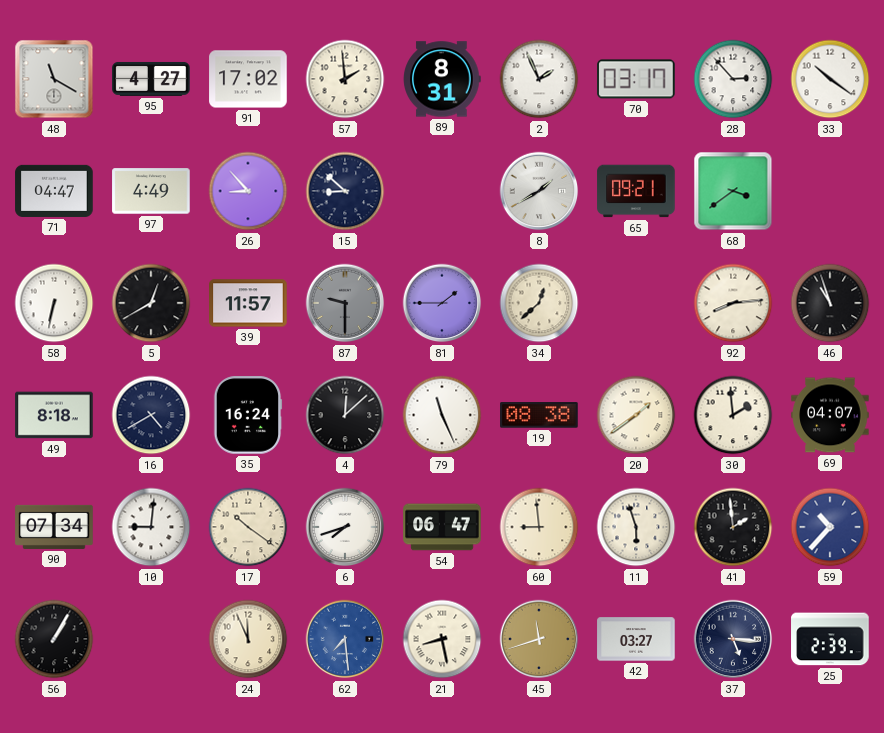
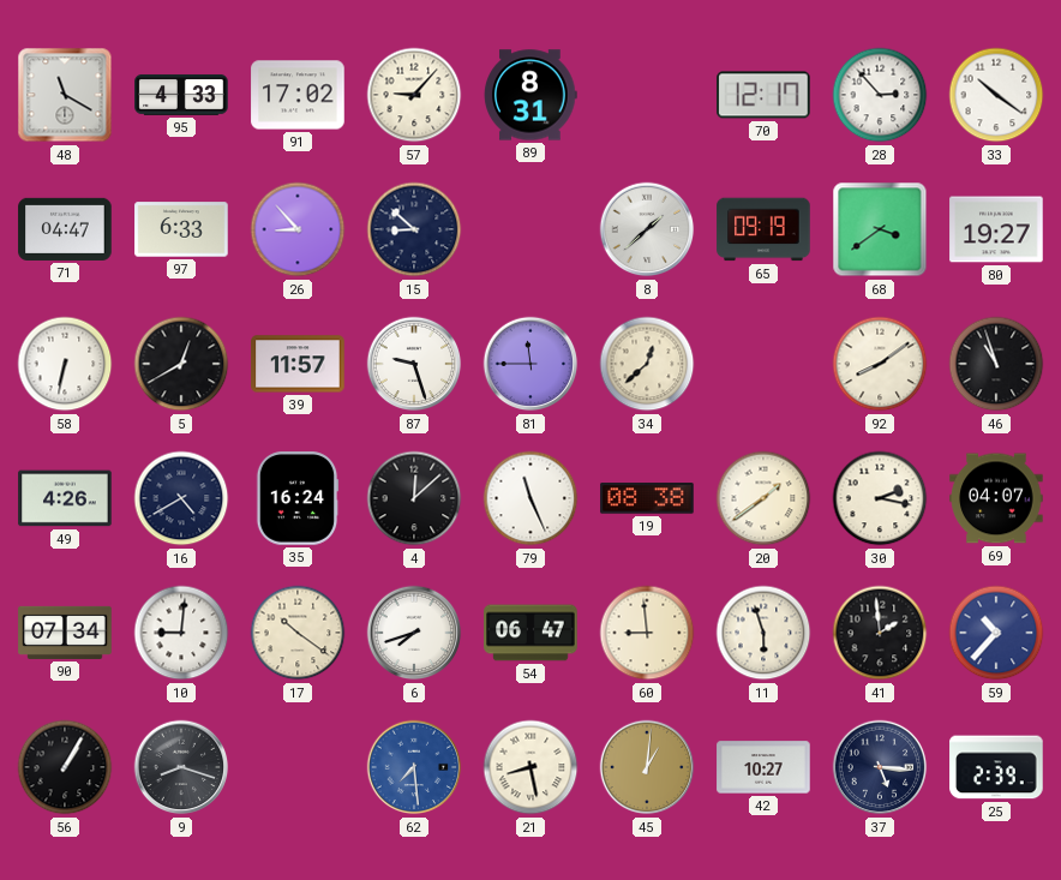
95: 4:27 -> 4:33
57: 1:59 -> 9:07
2: 1:56 -> none
70: 03:17 -> 12:17
97: 4:49 -> 6:33
8: 1:40 -> 1:38
65: 09:21 -> 09:19
80: none -> 19:27
87: 9:30 -> 9:27
87 dial: grey -> white
81: 1:45 -> 11:45
92: 8:14 -> 8:09
49: 8:18 -> 4:26
30: 1:59 -> 2:17
9: none -> 8:18
24: 11:56 -> none
45: 11:42 -> 1:01
42: 03:27 -> 10:27
